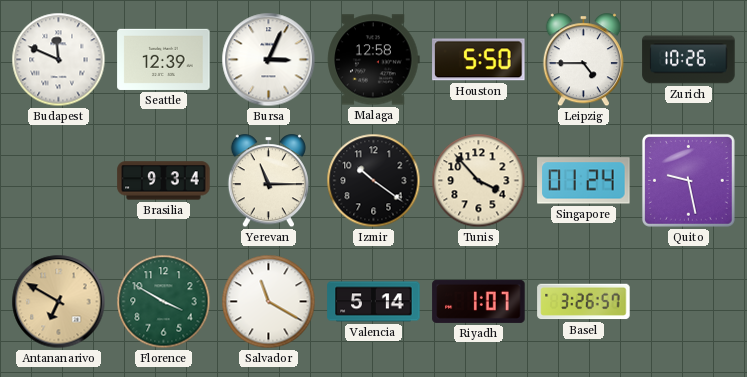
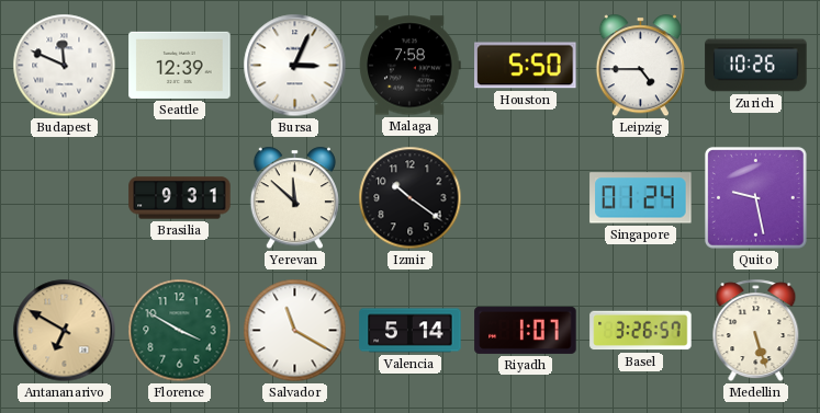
Malaga: 12:58 -> 7:58
Brasilia: 9:34 -> 9:31
Yerevan: 11:15 -> 11:52
Tunis: 3:53 -> none
Medellin: none -> 5:27
